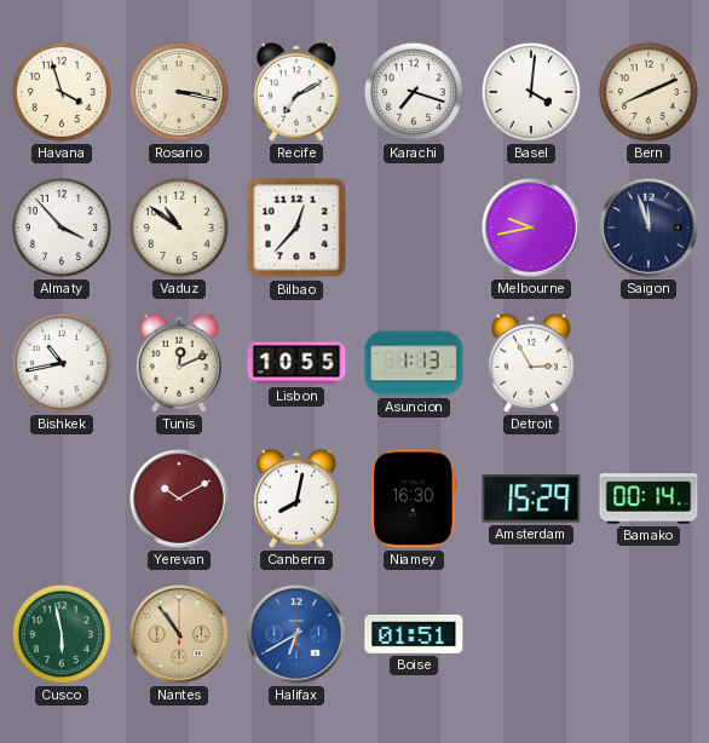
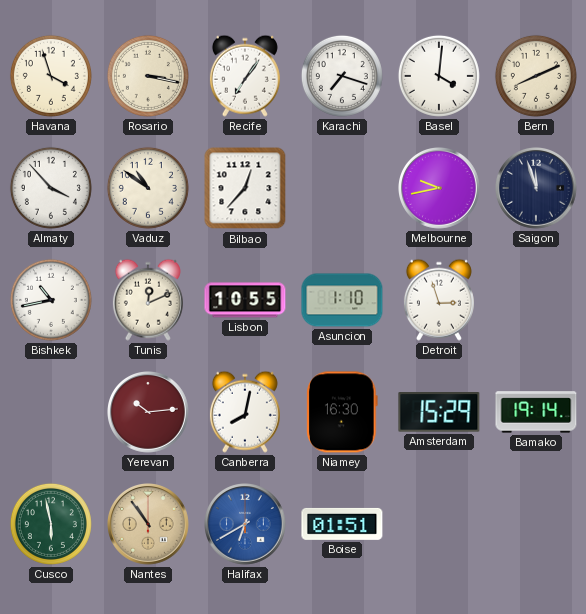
Recife: 7:10 -> 7:06
Asuncion: 1:13 -> 1:10
Detroit: 2:55 -> 2:57
Yerevan: 10:10 -> 10:14
Bamako: 00:14 -> 19:14
